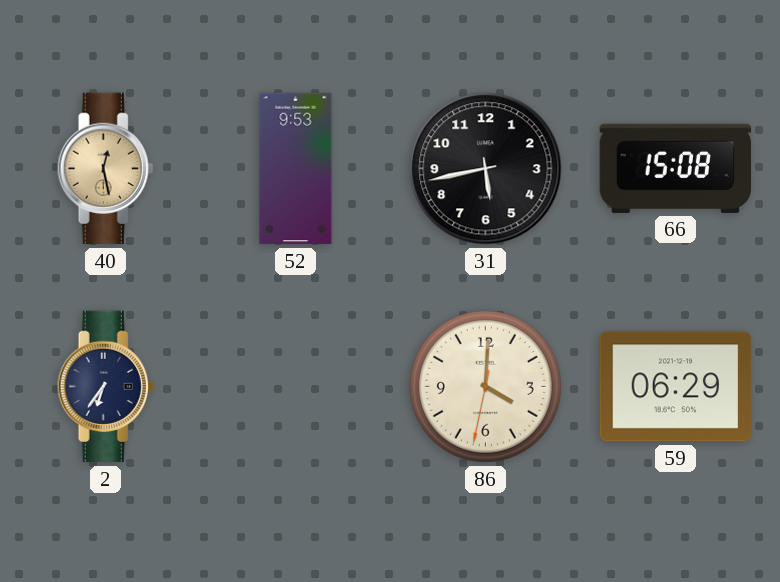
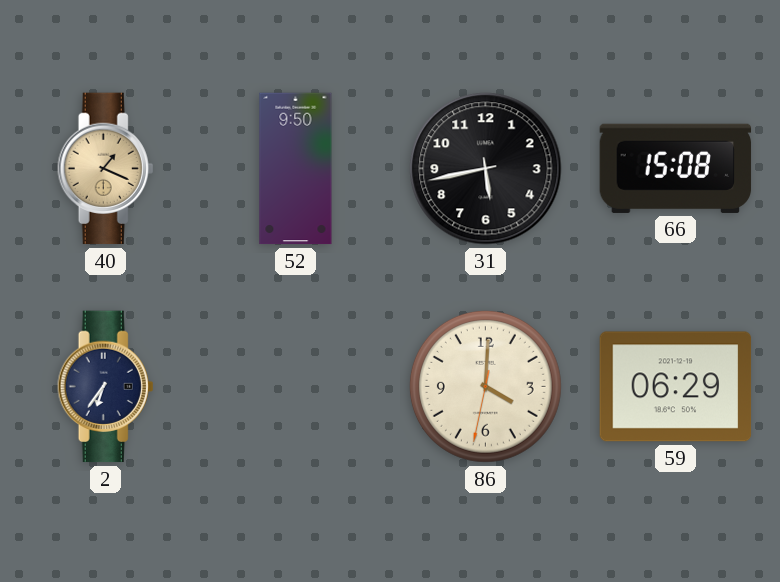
40: 12:28 -> 1:19
52: 9:53 -> 9:50
